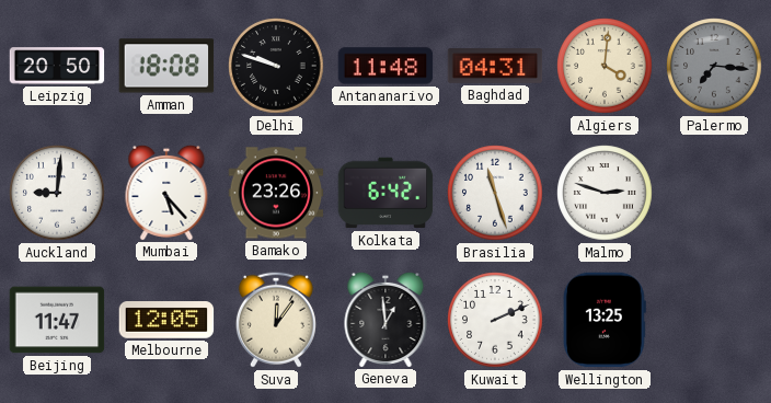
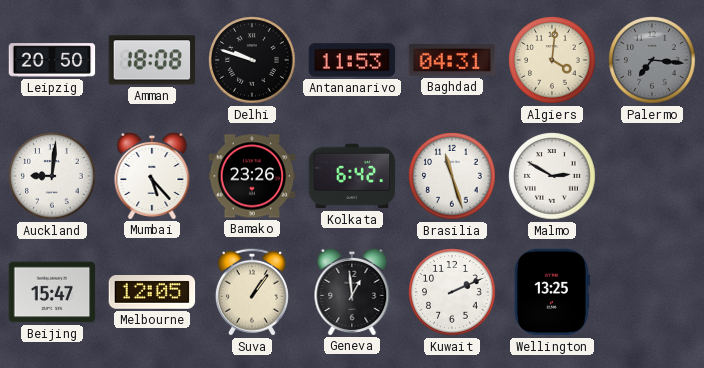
Antananarivo: 11:48 -> 11:53
Malmo: 2:48 -> 2:50
Beijing: 11:47 -> 15:47
Suva: 12:06 -> 1:06
